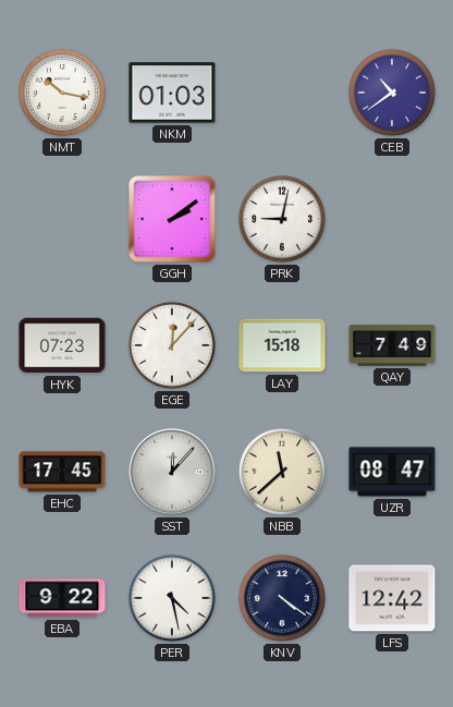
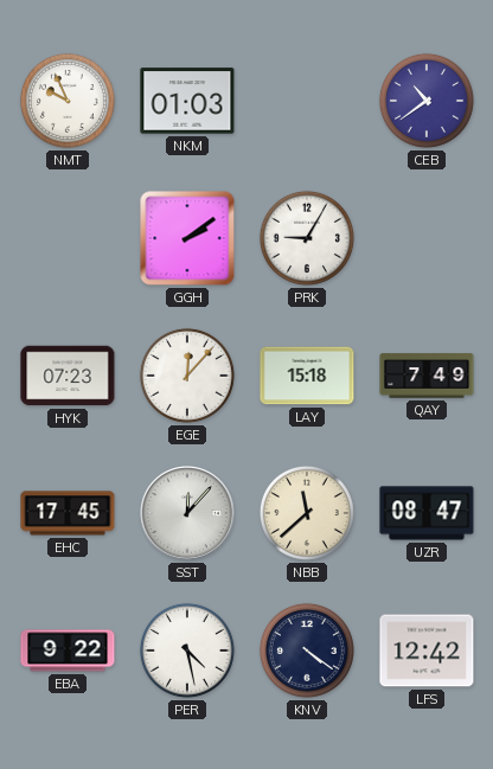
NMT: 10:17 -> 9:56
PRK: 9:02 -> 9:05
